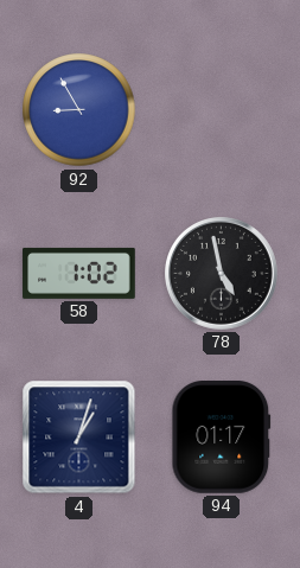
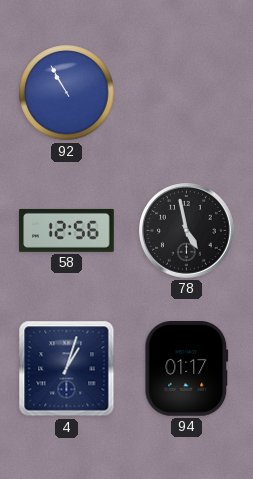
92: 8:55 -> 10:55
58: 1:02 -> 12:56
